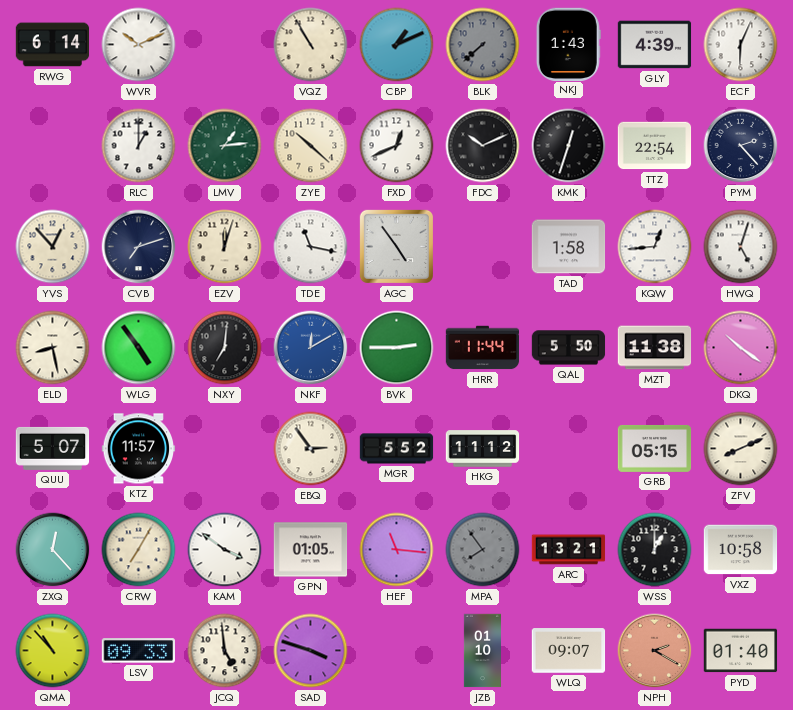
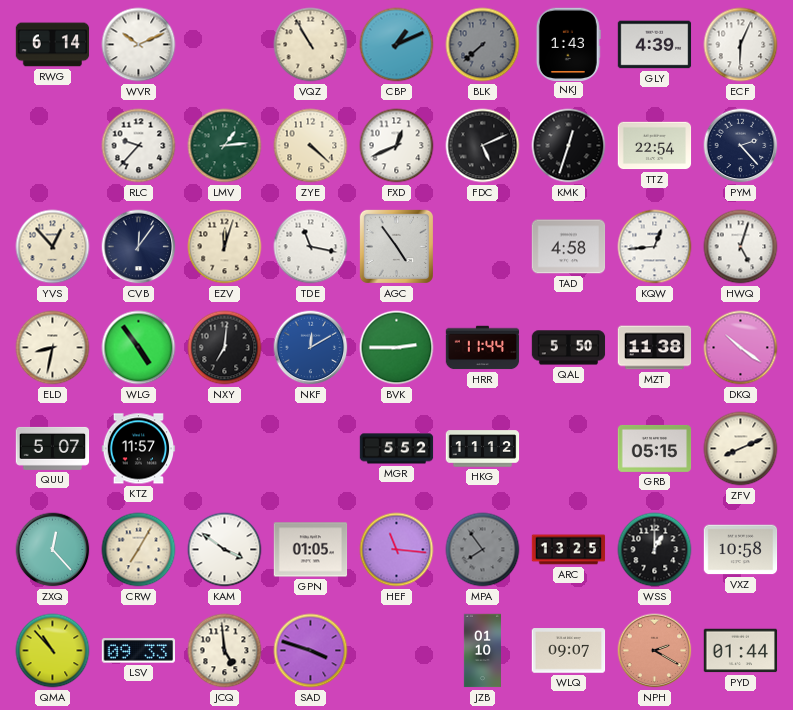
RLC: 1:00 -> 9:37
ZYE: 10:22 -> 4:22
FDC: 10:11 -> 5:11
CVB: 7:12 -> 12:06
TAD: 1:58 -> 4:58
ELD: 8:28 -> 8:32
EBQ: 2:54 -> none
ARC: 13:21 -> 13:25
PYD: 01:40 -> 01:44
